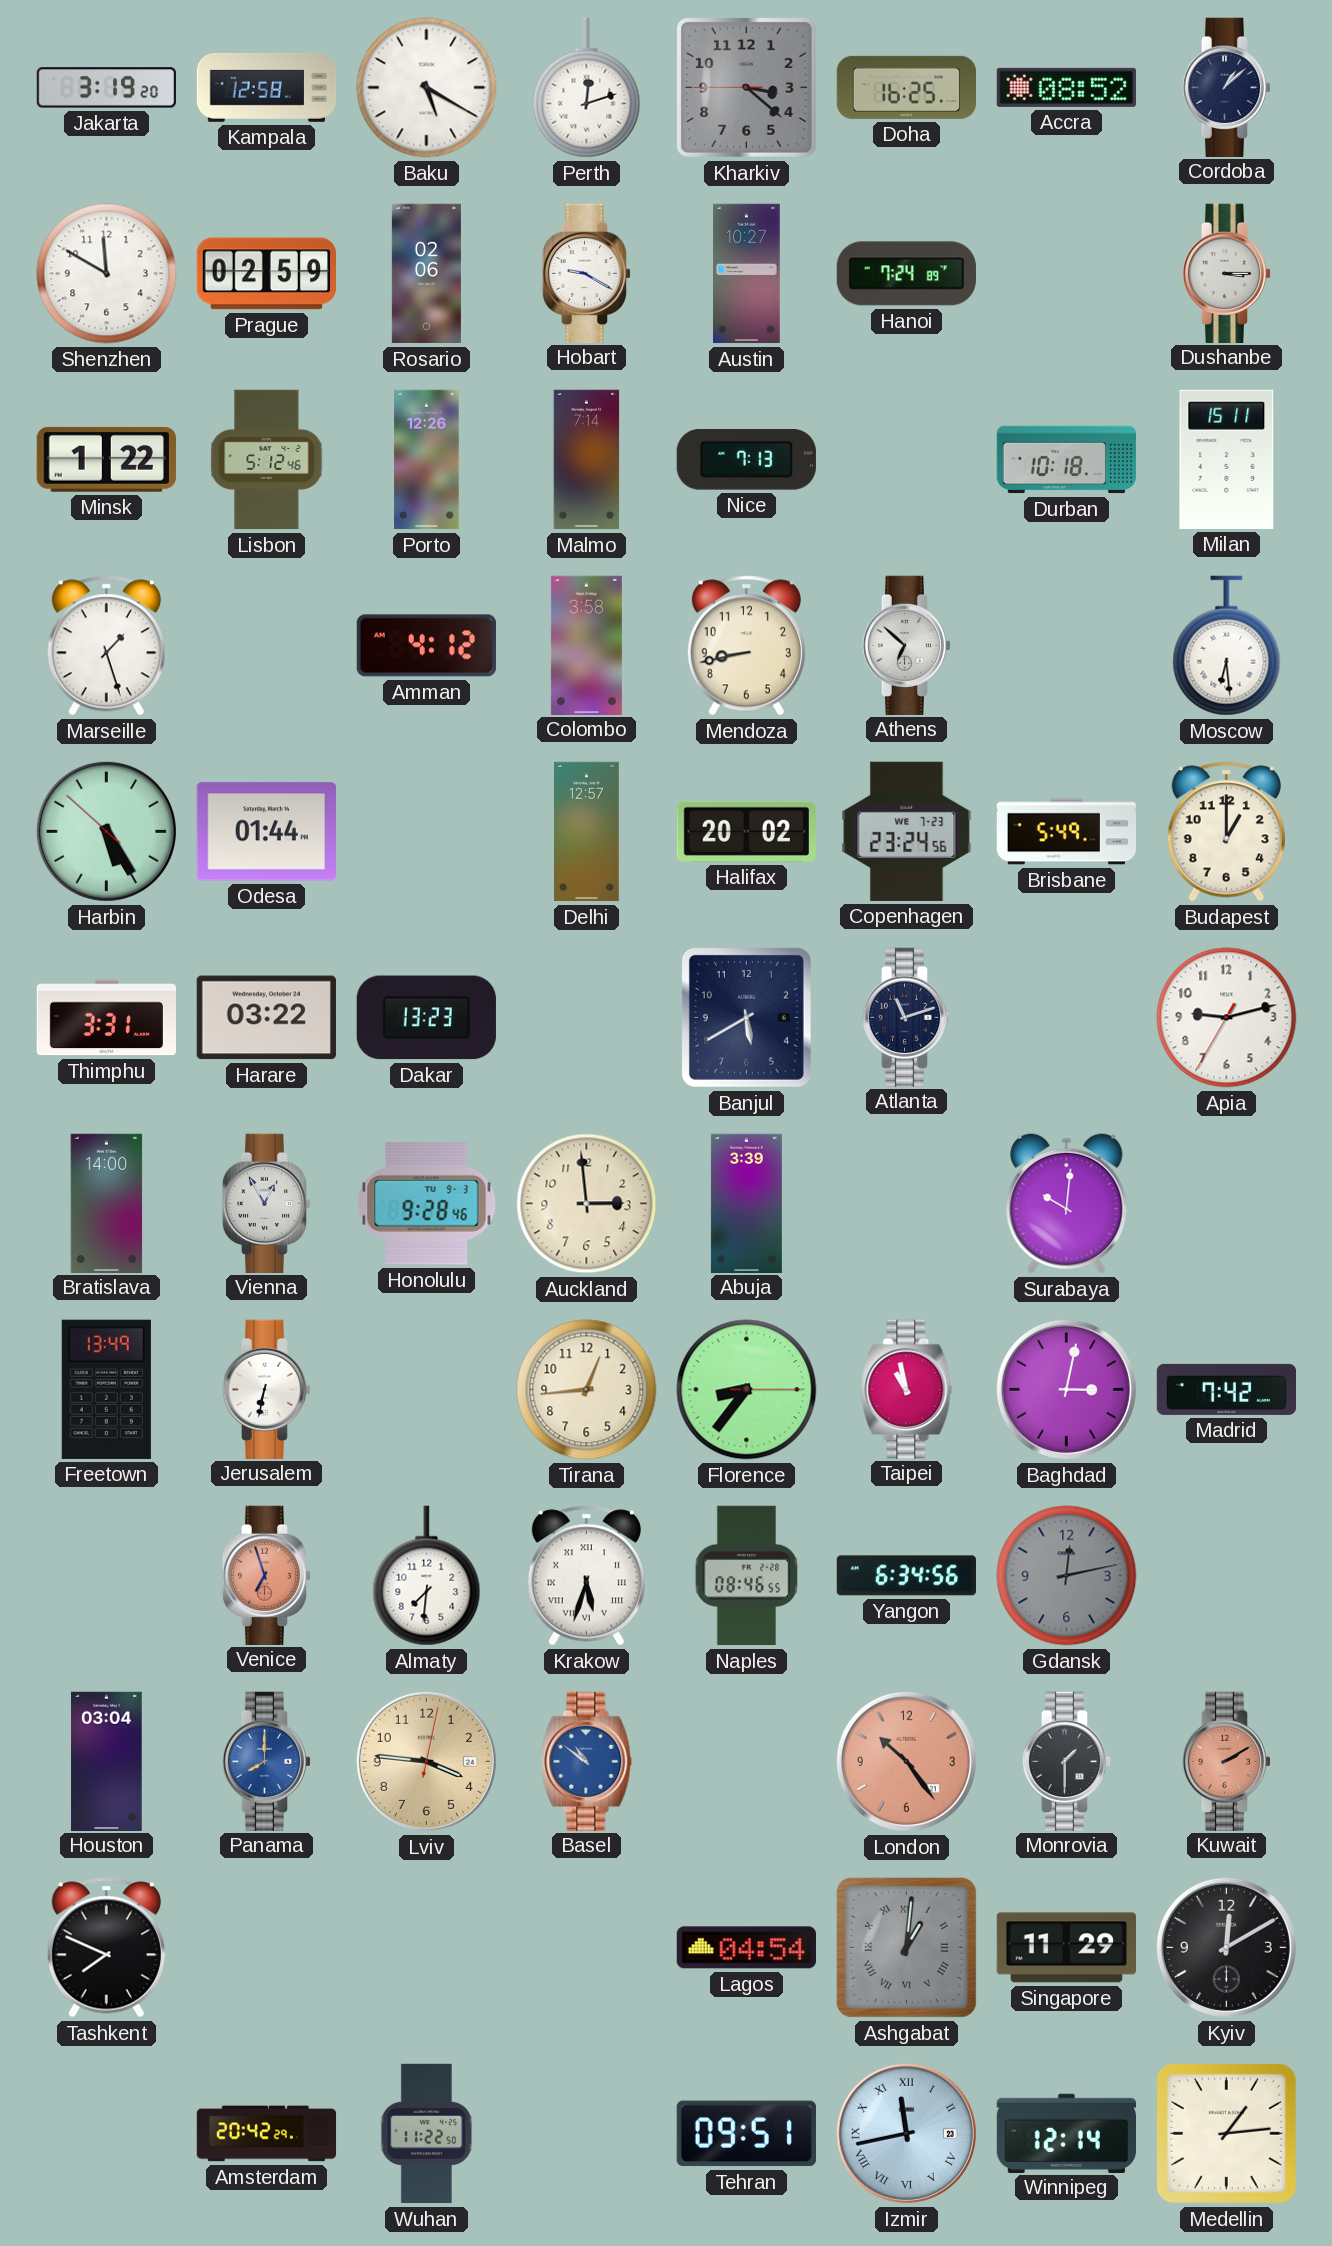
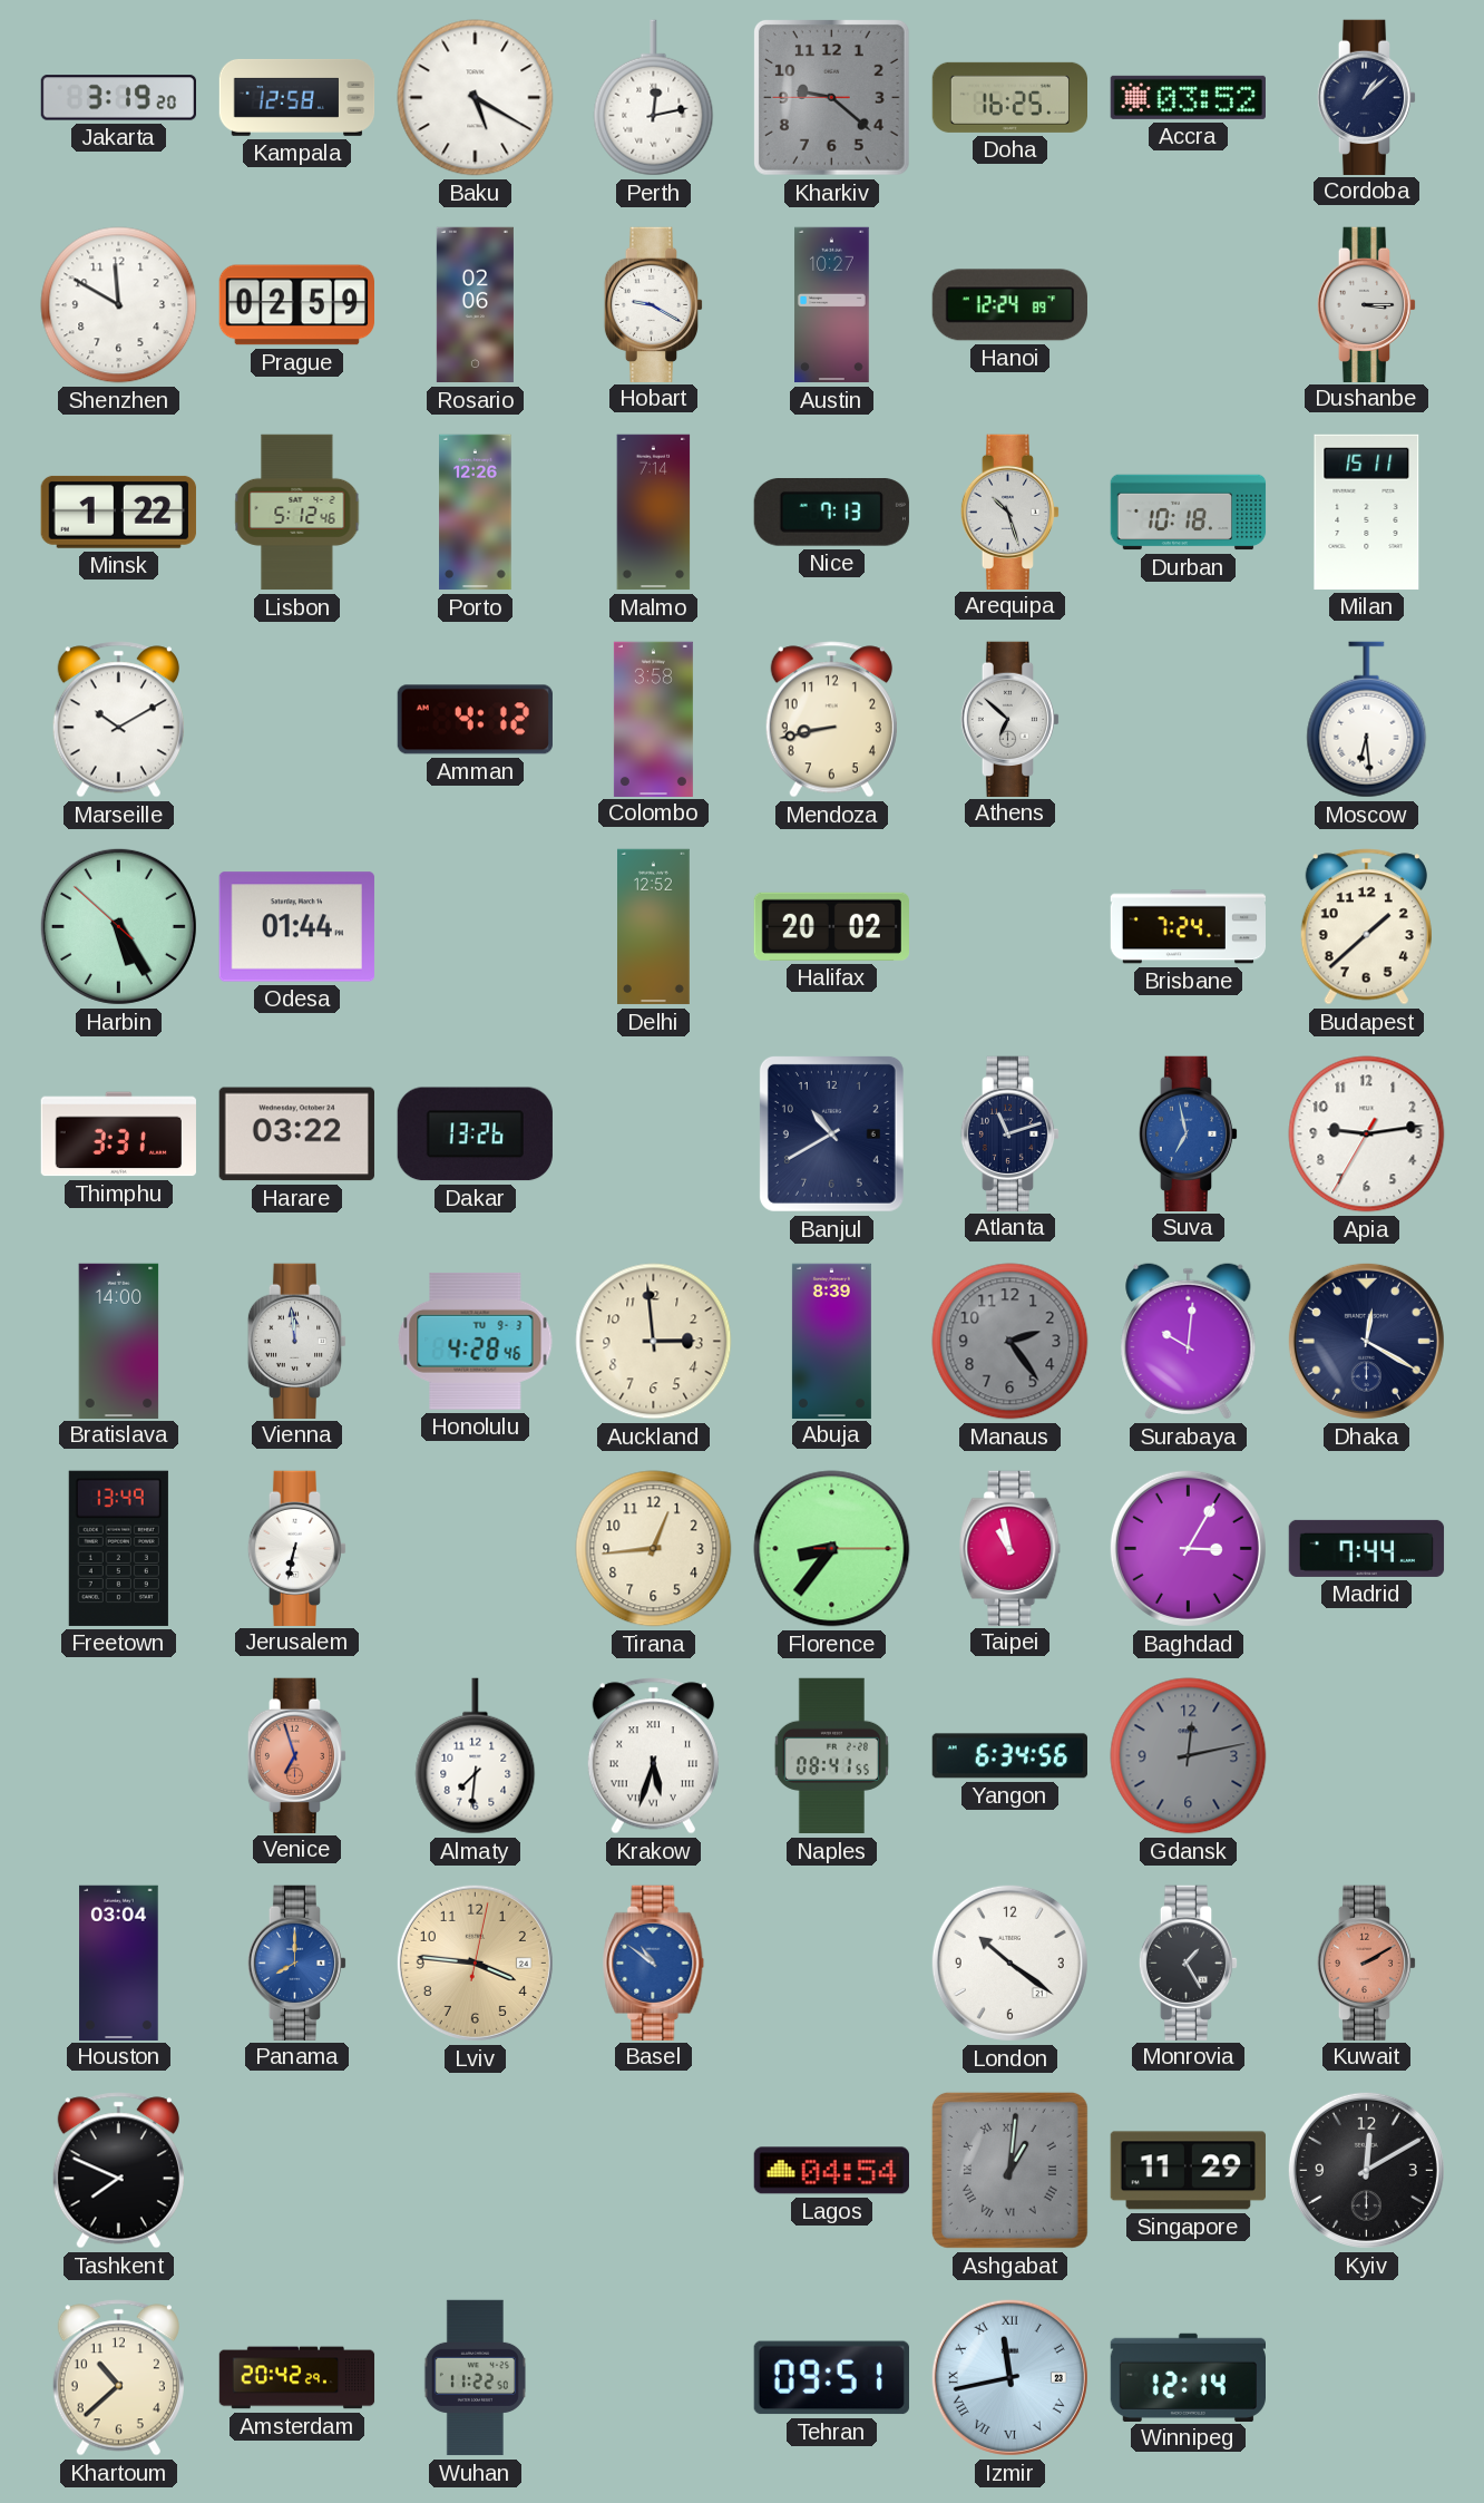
Perth: 12:12 -> 12:13
Kharkiv: 3:21 -> 9:21
Accra: 08:52 -> 03:52
Hanoi: 7:24 -> 12:24
Arequipa: none -> 10:27
Marseille: 1:27 -> 10:10
Delhi: 12:57 -> 12:52
Copenhagen: 23:24 -> none
Brisbane: 5:49 -> 7:24
Budapest: 1:00 -> 1:38
Dakar: 13:23 -> 13:26
Banjul: 5:40 -> 10:40
Suva: none -> 6:58
Apia: 9:12 -> 9:13
Vienna: 12:55 -> 11:59
Honolulu: 9:28 -> 4:28
Abuja: 3:39 -> 8:39
Manaus: none -> 2:24
Dhaka: none -> 12:20
Baghdad: 3:02 -> 3:05
Madrid: 7:42 -> 7:44
Naples: 08:46 -> 08:41
London: 10:24 -> 10:21
London dial: salmon -> white
Monrovia: 1:30 -> 1:25
Khartoum: none -> 10:38
Medellin: 1:14 -> none
